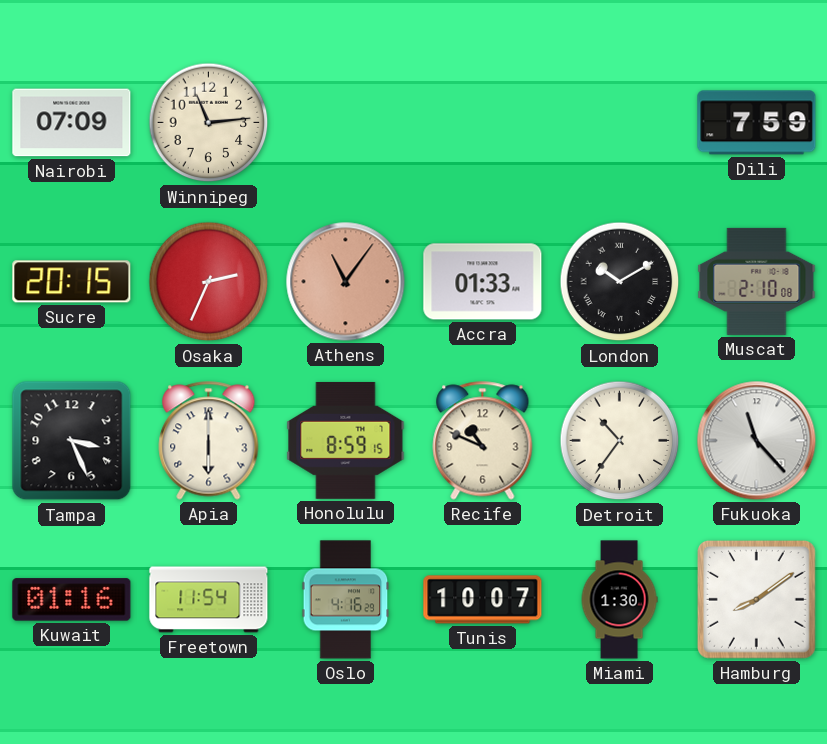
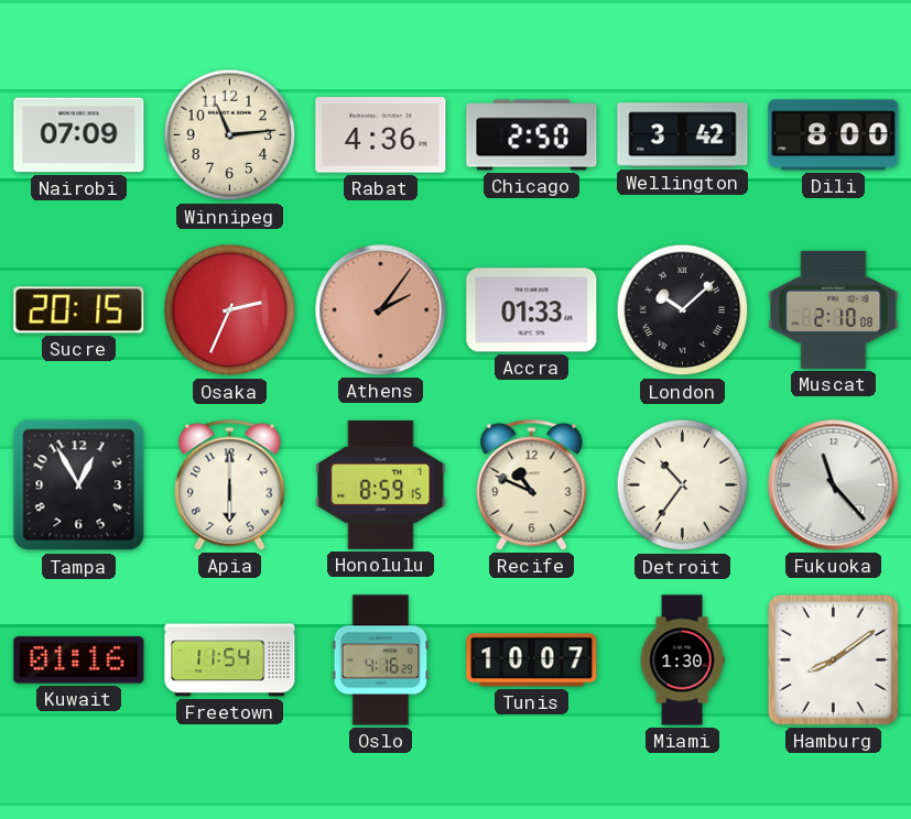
Rabat: none -> 4:36
Chicago: none -> 2:50
Wellington: none -> 3:42
Dili: 7:59 -> 8:00
Athens: 11:06 -> 2:06
London: 10:10 -> 10:08
Tampa: 3:26 -> 12:55
